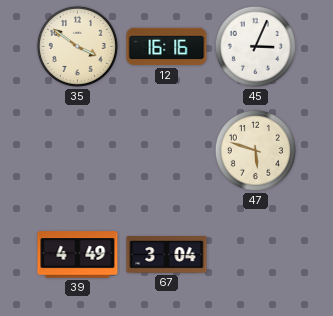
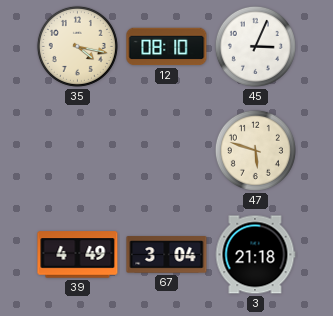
35: 3:51 -> 4:17
12: 16:16 -> 08:10
3: none -> 21:18
